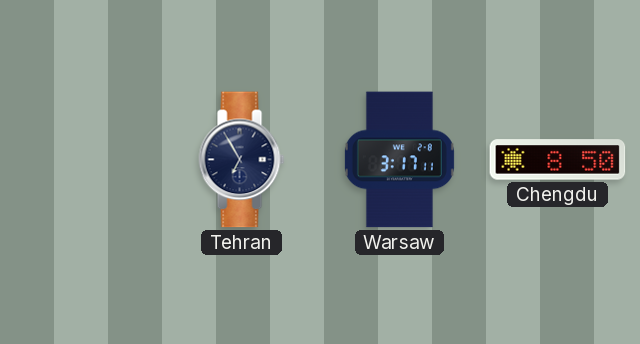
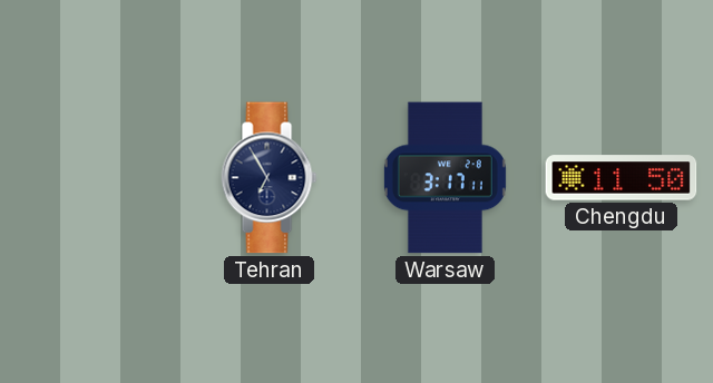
Chengdu: 8:50 -> 11:50
